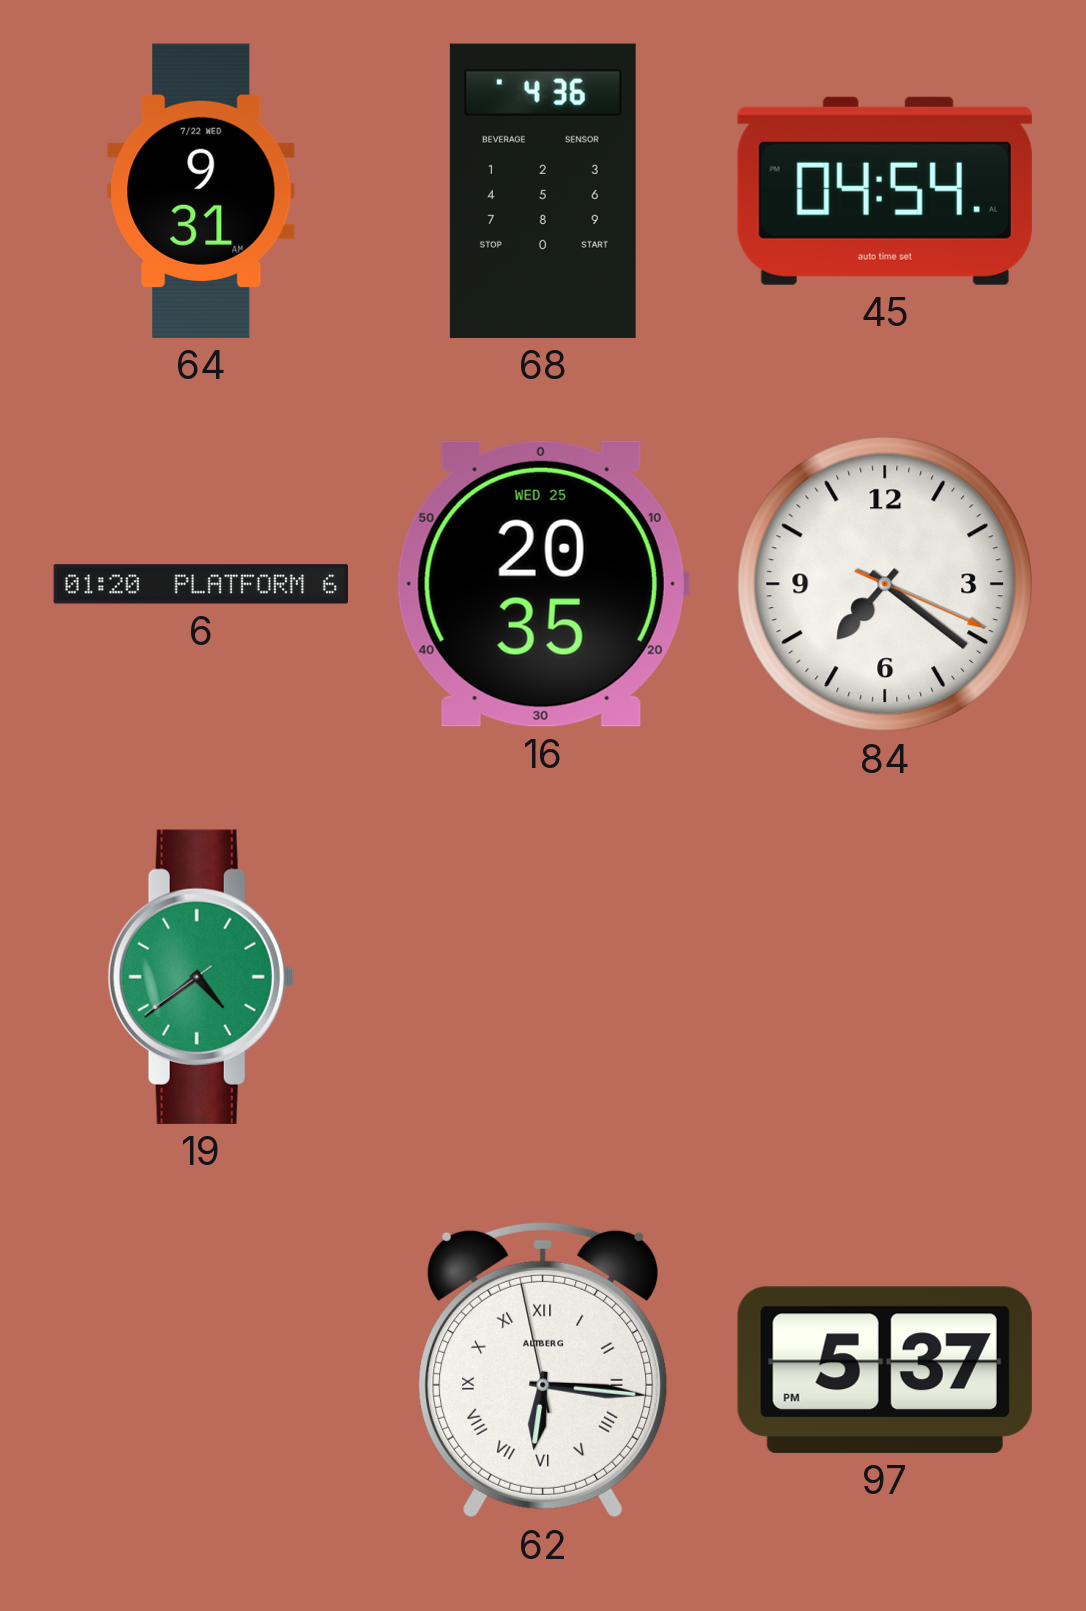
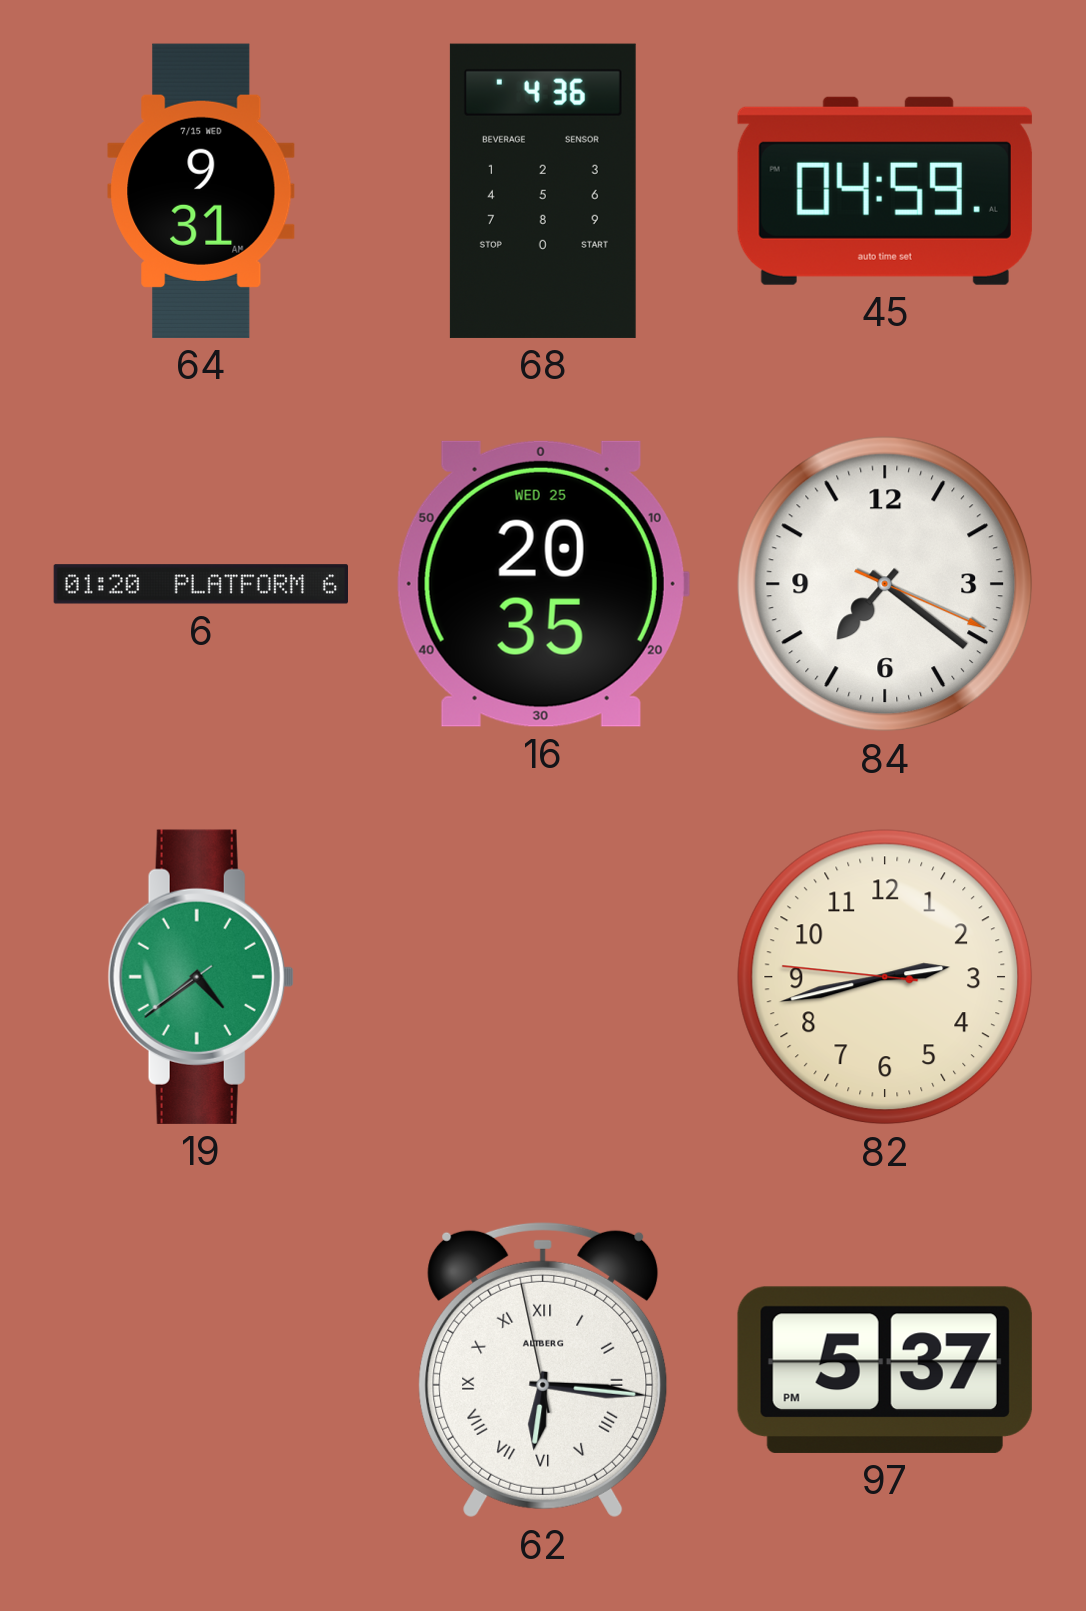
64 date: 7/22 WED -> 7/15 WED
45: 04:54 -> 04:59
82: none -> 2:42
